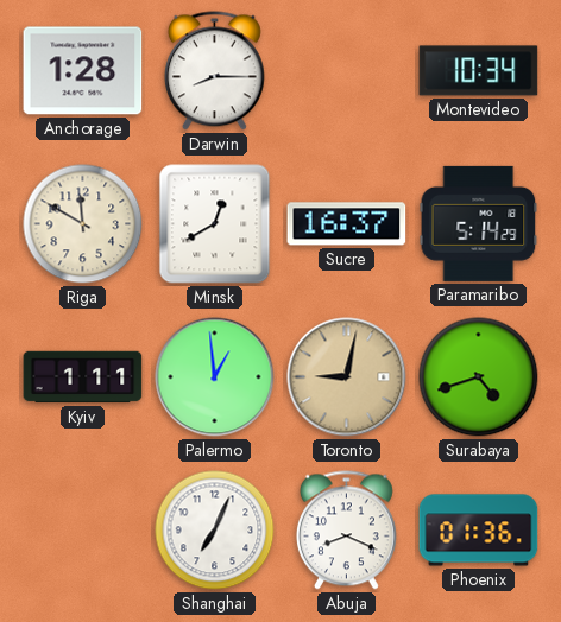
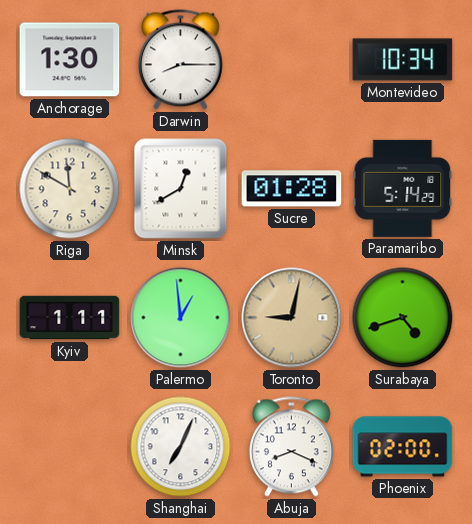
Anchorage: 1:28 -> 1:30
Sucre: 16:37 -> 01:28
Phoenix: 01:36 -> 02:00
